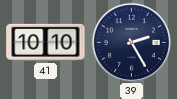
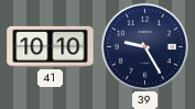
39: 2:25 -> 9:25
